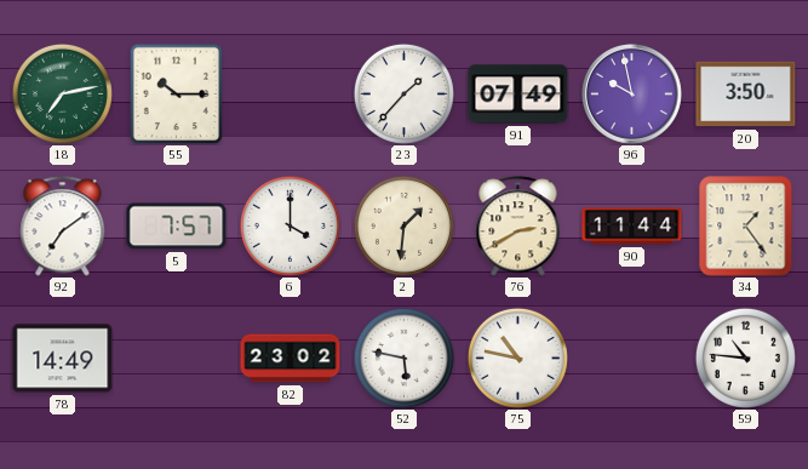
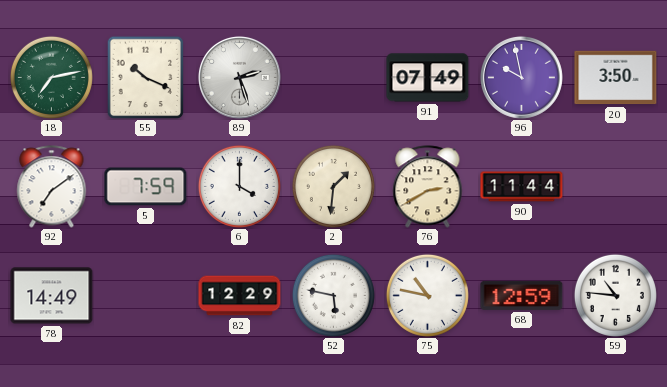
55: 10:15 -> 10:19
89: none -> 2:27
23: 1:37 -> none
5: 7:57 -> 7:59
34: 1:24 -> none
82: 23:02 -> 12:29
68: none -> 12:59
